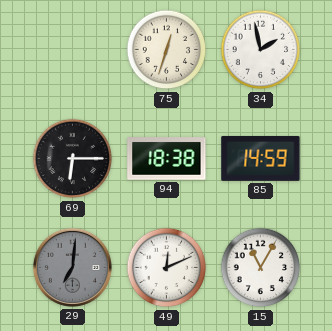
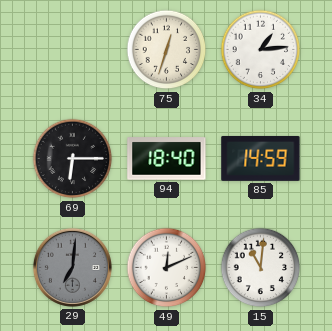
34: 1:58 -> 1:14
94: 18:38 -> 18:40
15: 11:05 -> 11:01
